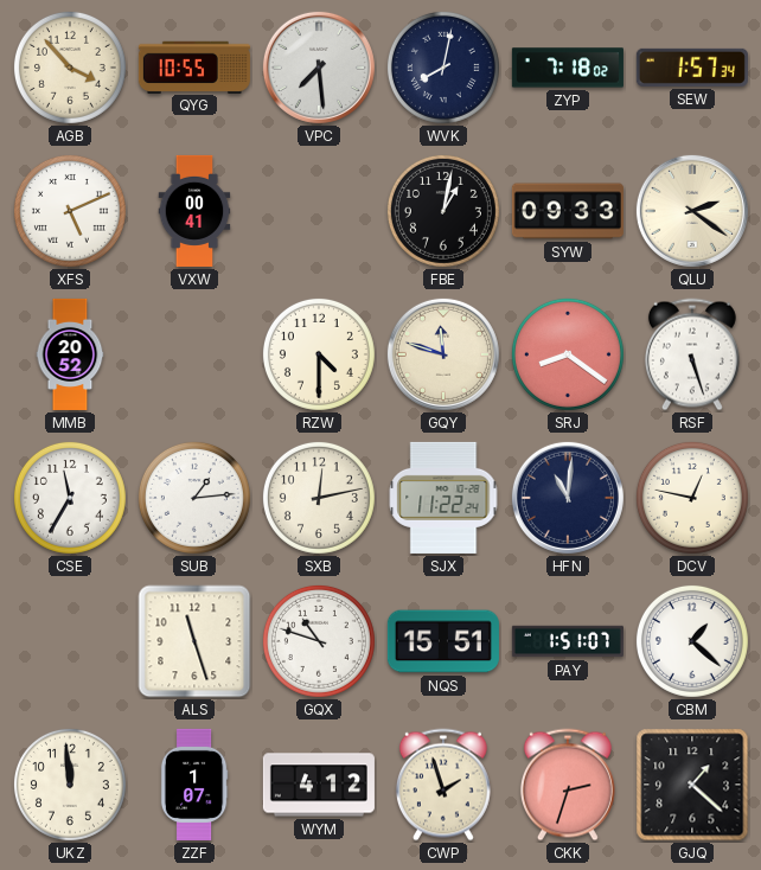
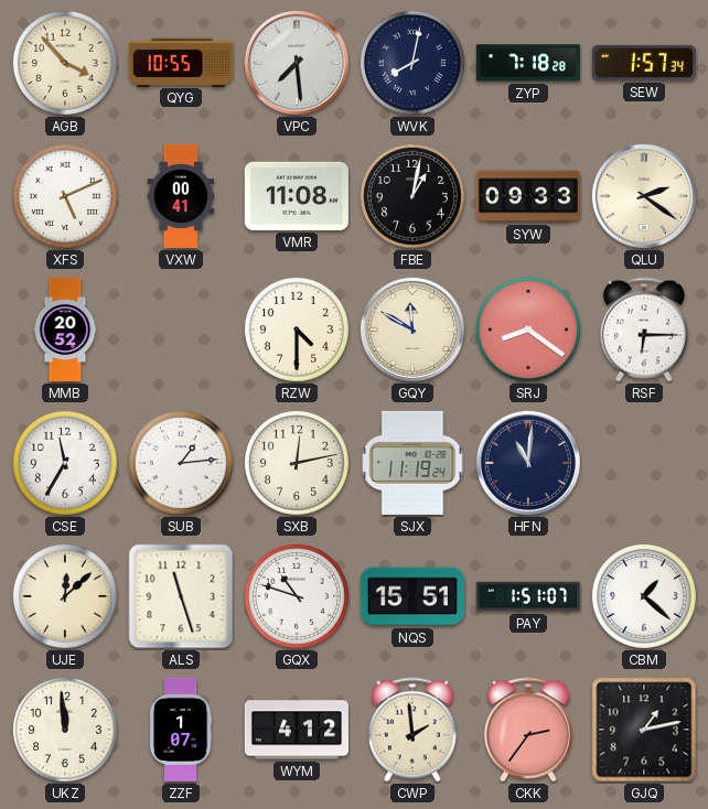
ZYP: 7:18:02 -> 7:18:28
VMR: none -> 11:08
GQY: 11:48 -> 11:50
RSF: 5:27 -> 6:15
SJX: 11:22 -> 11:19
DCV: 12:47 -> none
UJE: none -> 12:08
CWP: 1:57 -> 1:59
CKK: 2:33 -> 2:36
GJQ: 1:22 -> 1:13
